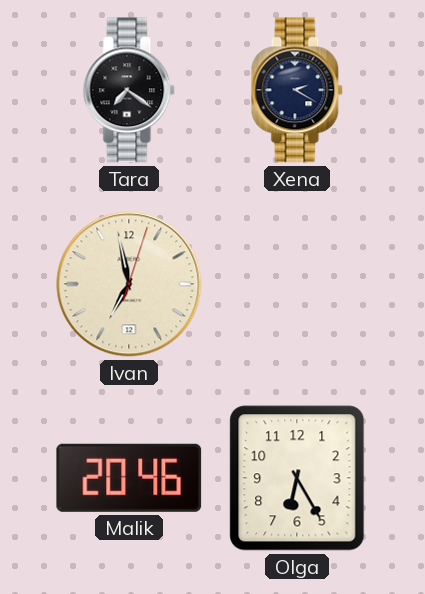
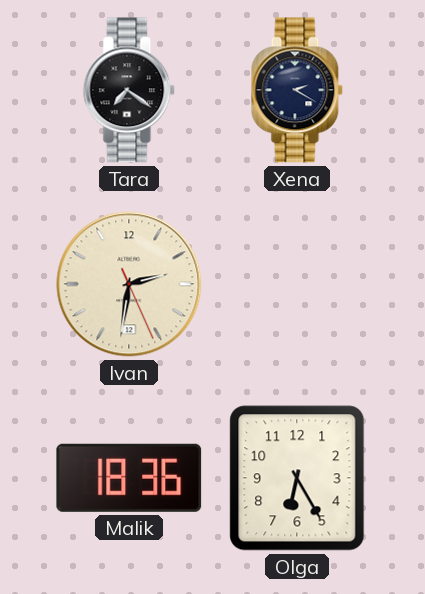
Ivan: 6:58 -> 2:31
Malik: 20:46 -> 18:36
